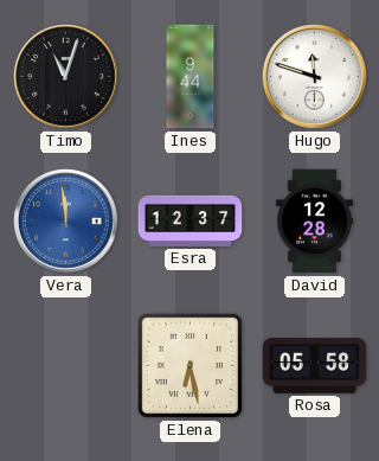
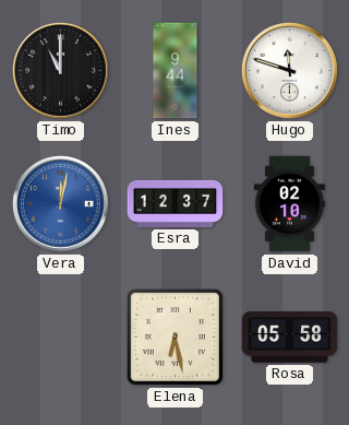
Timo: 11:03 -> 11:00
Vera: 11:59 -> 12:02
David: 12:28 -> 02:10
